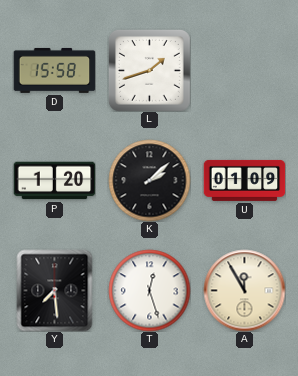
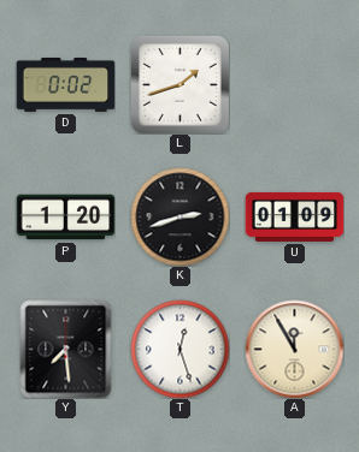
D: 15:58 -> 0:02
K: 2:08 -> 2:42
